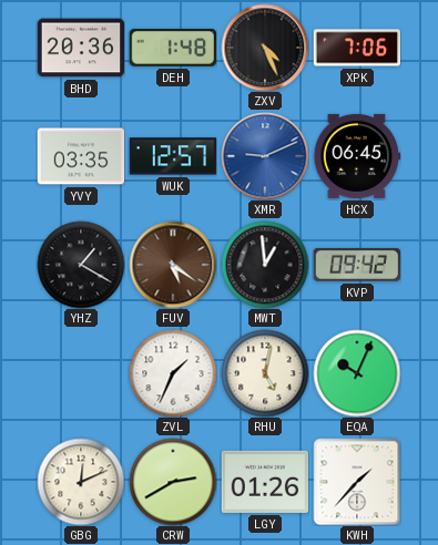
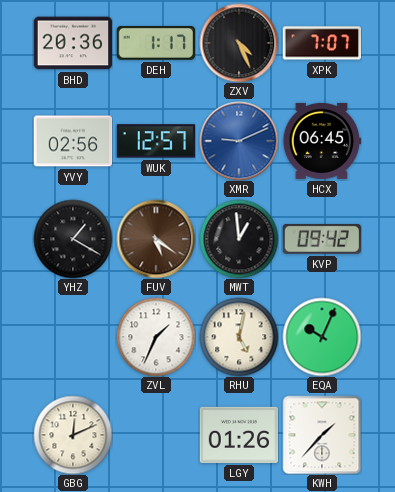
DEH: 1:48 -> 1:17
XPK: 7:06 -> 7:07
YVY: 03:35 -> 02:56
CRW: 2:40 -> none
